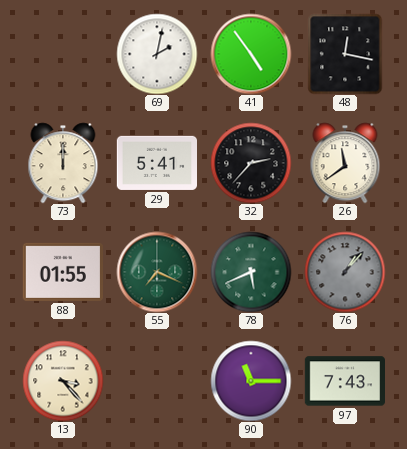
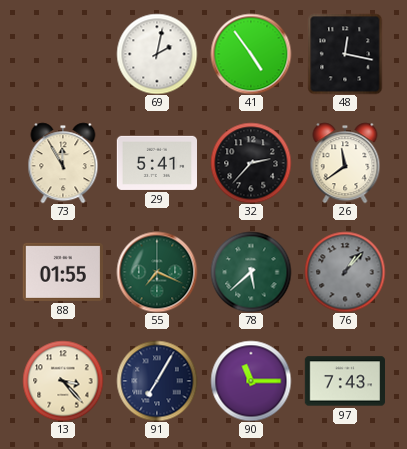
73: 12:00 -> 11:55
78: 5:41 -> 5:38
91: none -> 7:05
